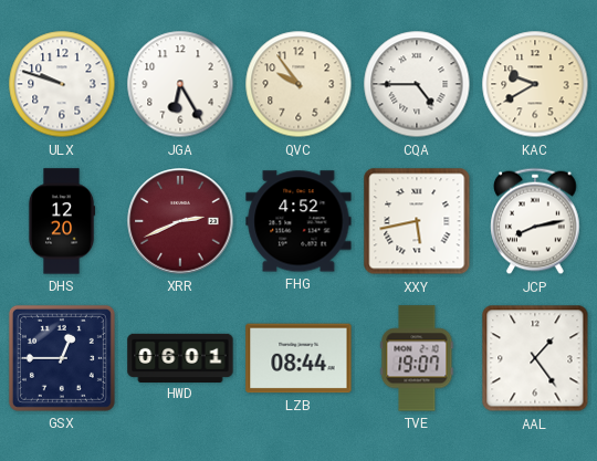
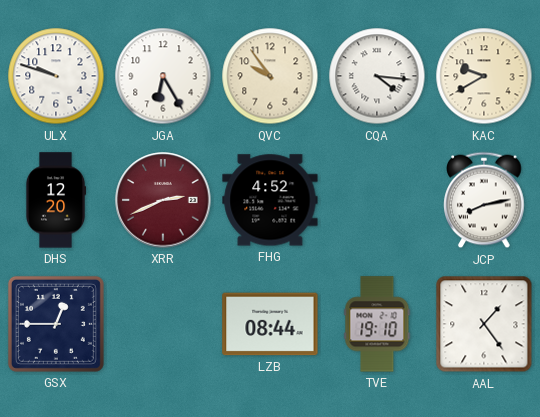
CQA: 4:45 -> 4:16
XXY: 5:43 -> none
HWD: 06:01 -> none
TVE: 19:07 -> 19:10
